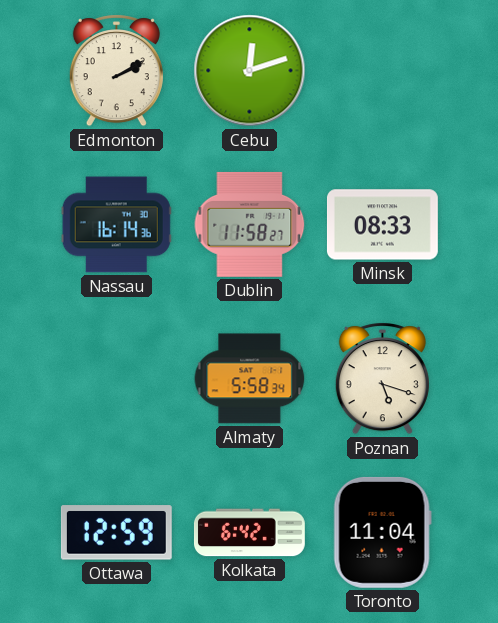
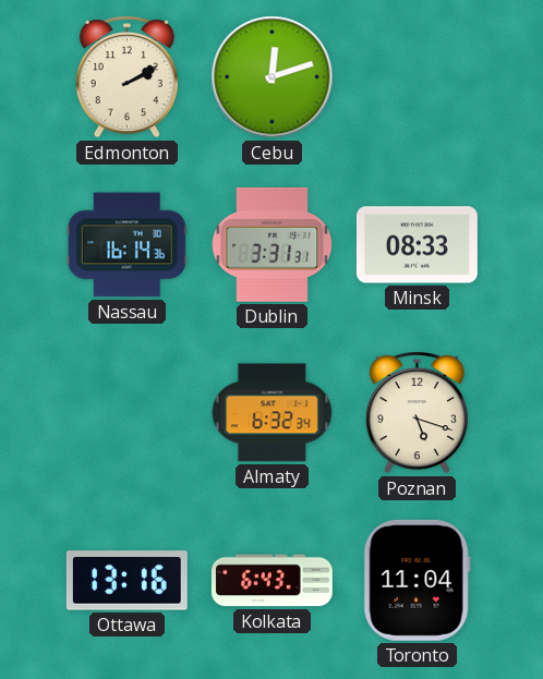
Dublin: 11:58 -> 3:31
Almaty: 5:58 -> 6:32
Ottawa: 12:59 -> 13:16
Kolkata: 6:42 -> 6:43
